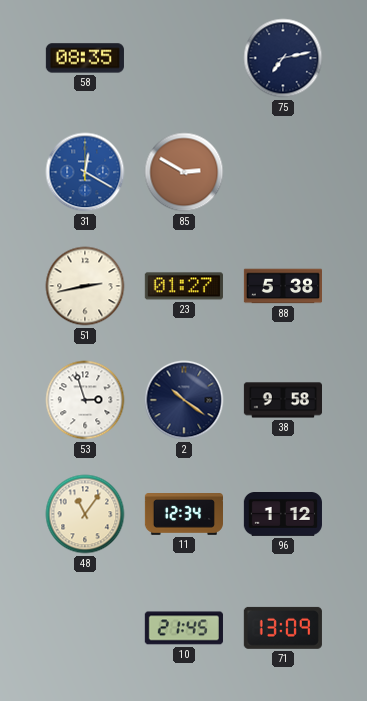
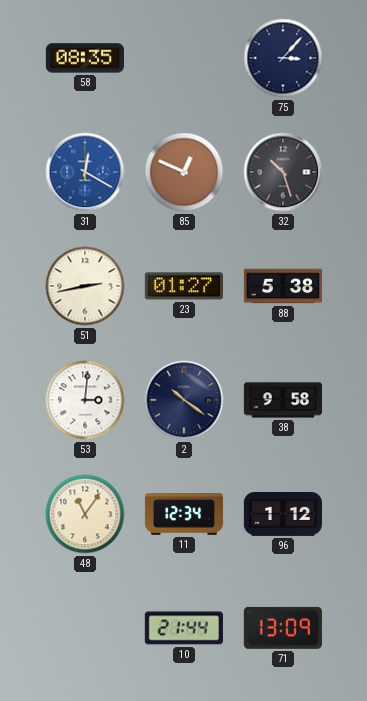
75: 7:13 -> 3:07
85: 2:50 -> 12:49
32: none -> 10:27
53: 2:57 -> 3:01
10: 21:45 -> 21:44
